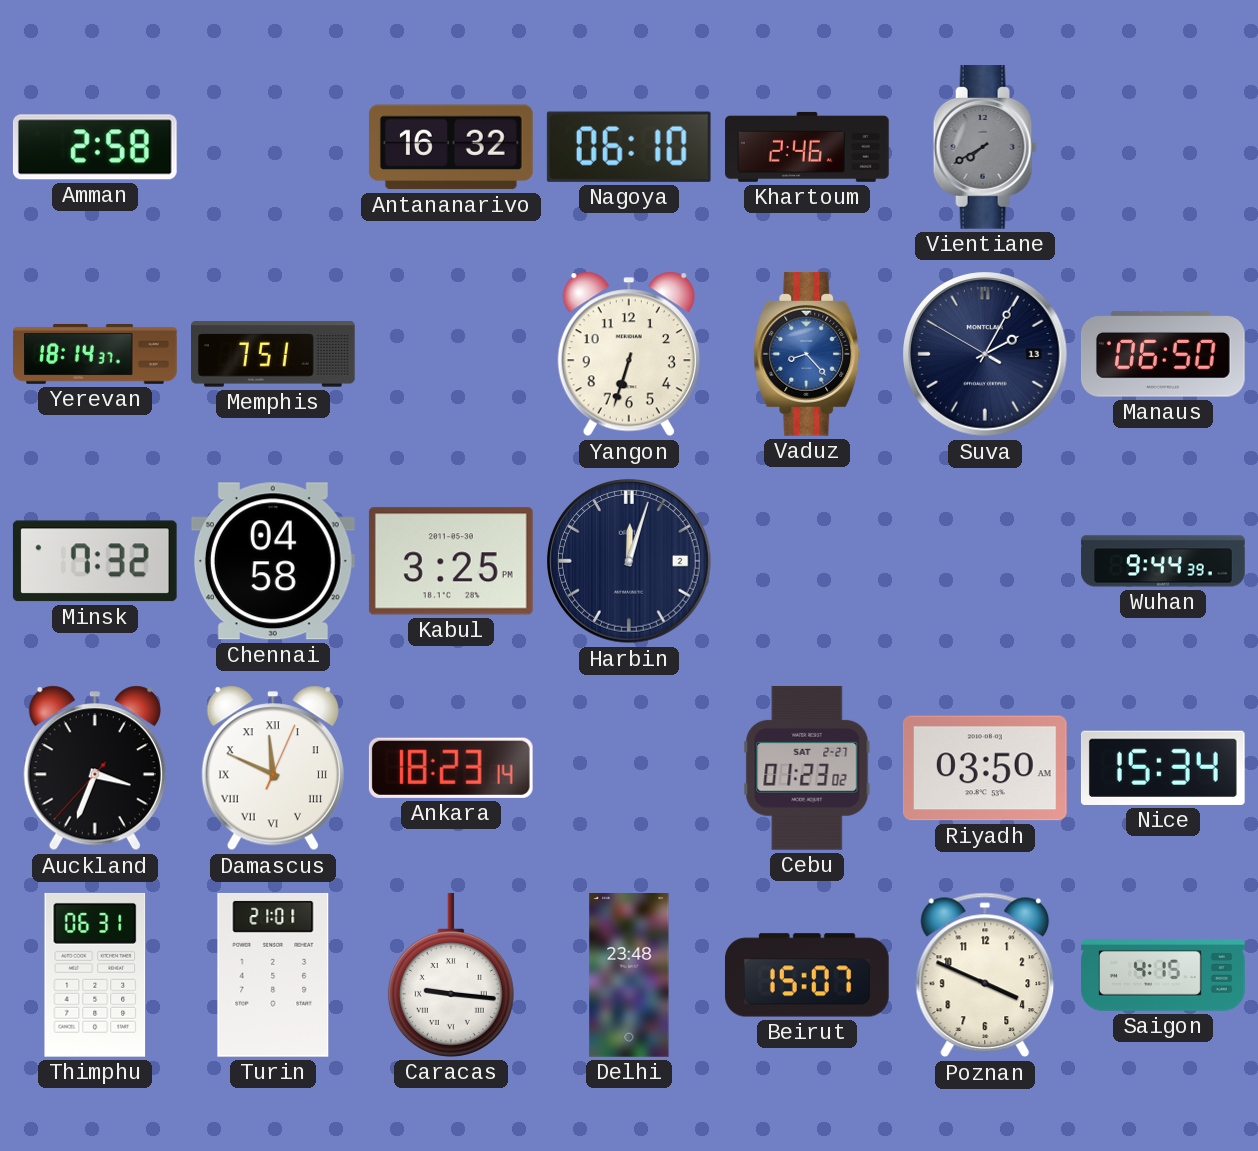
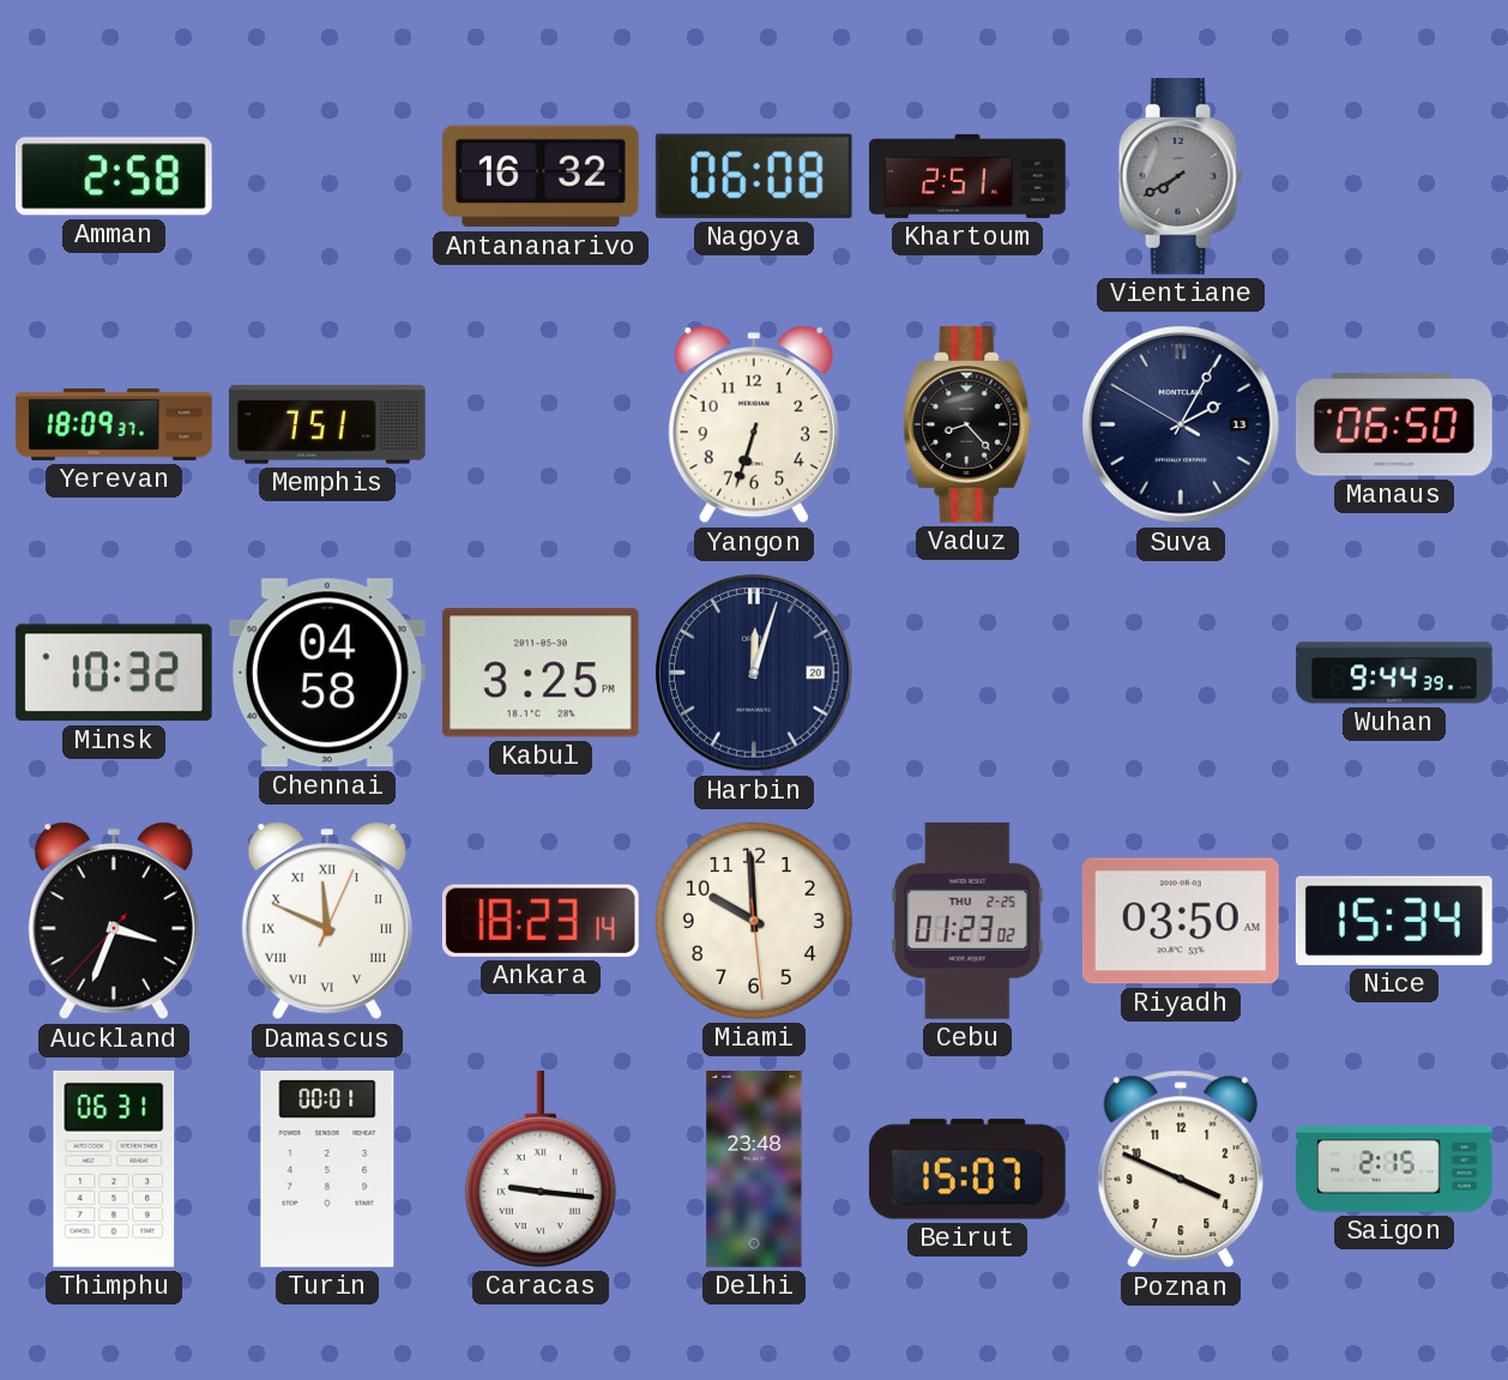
Nagoya: 06:10 -> 06:08
Khartoum: 2:46 -> 2:51
Yerevan: 18:14 -> 18:09
Vaduz dial: blue -> black
Minsk: 7:32 -> 10:32
Harbin date: 2 -> 20
Miami: none -> 9:59
Cebu date: SAT 2-27 -> THU 2-25
Turin: 21:01 -> 00:01
Saigon: 4:15 -> 2:15
